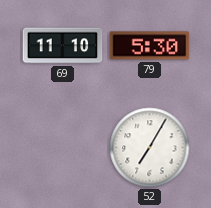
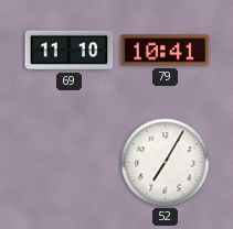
79: 5:30 -> 10:41
